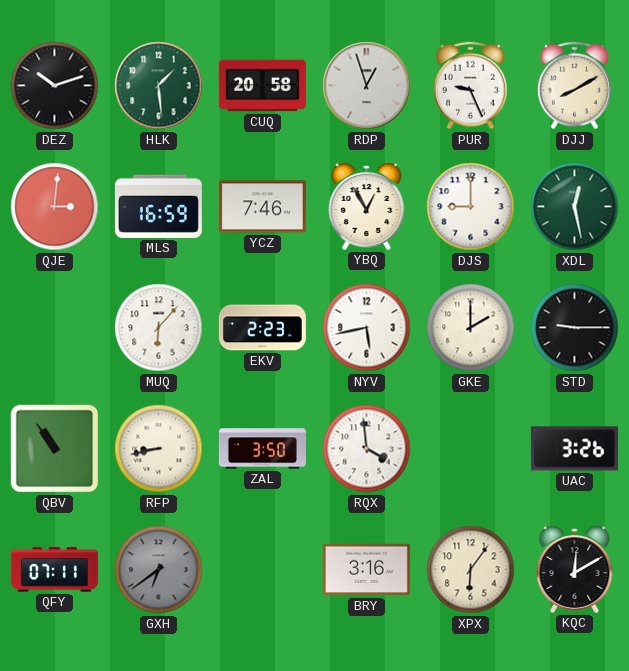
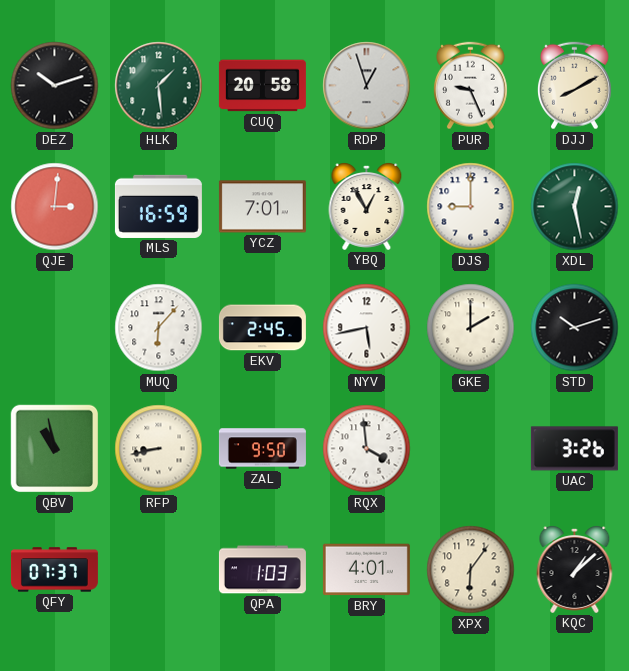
YCZ: 7:46 -> 7:01
EKV: 2:23 -> 2:45
STD: 9:15 -> 10:12
QBV: 10:54 -> 10:58
ZAL: 3:50 -> 9:50
QFY: 07:11 -> 07:37
GXH: 6:39 -> none
QPA: none -> 1:03
BRY: 3:16 -> 4:01
KQC: 12:10 -> 1:08
